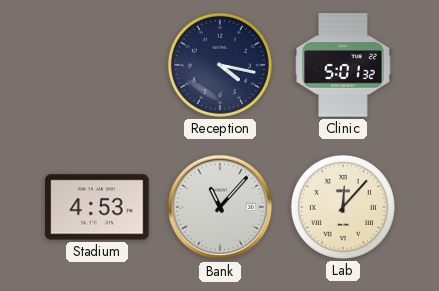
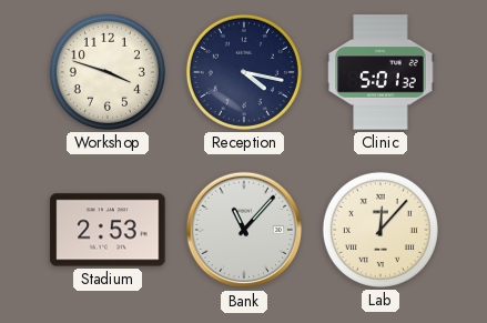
Workshop: none -> 3:48
Stadium: 4:53 -> 2:53
